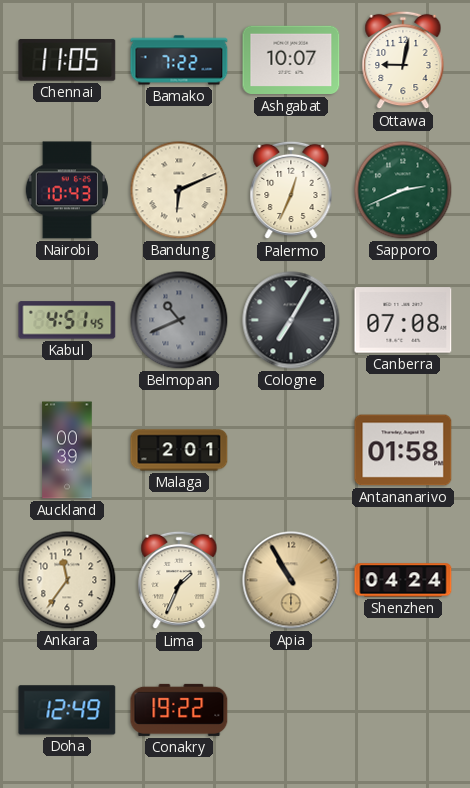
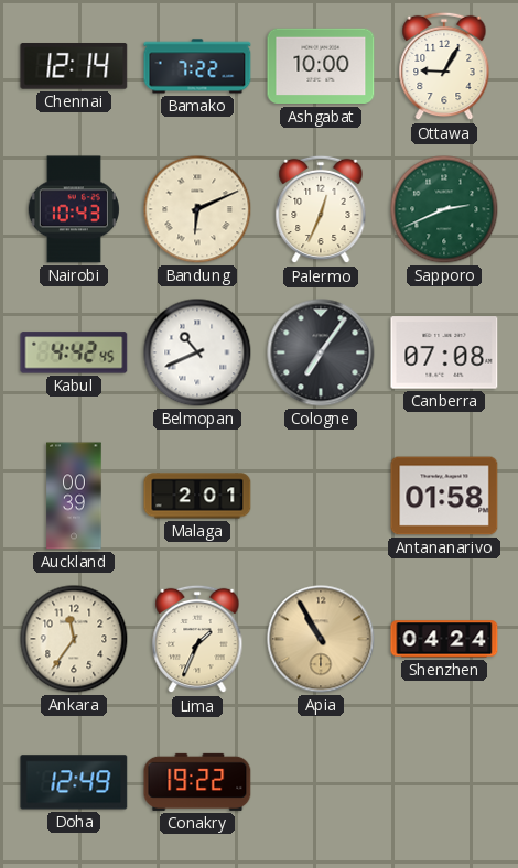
Chennai: 11:05 -> 12:14
Ashgabat: 10:07 -> 10:00
Ottawa: 9:02 -> 9:05
Kabul: 4:51 -> 4:42
Belmopan dial: grey -> white
Cologne: 7:05 -> 7:06
